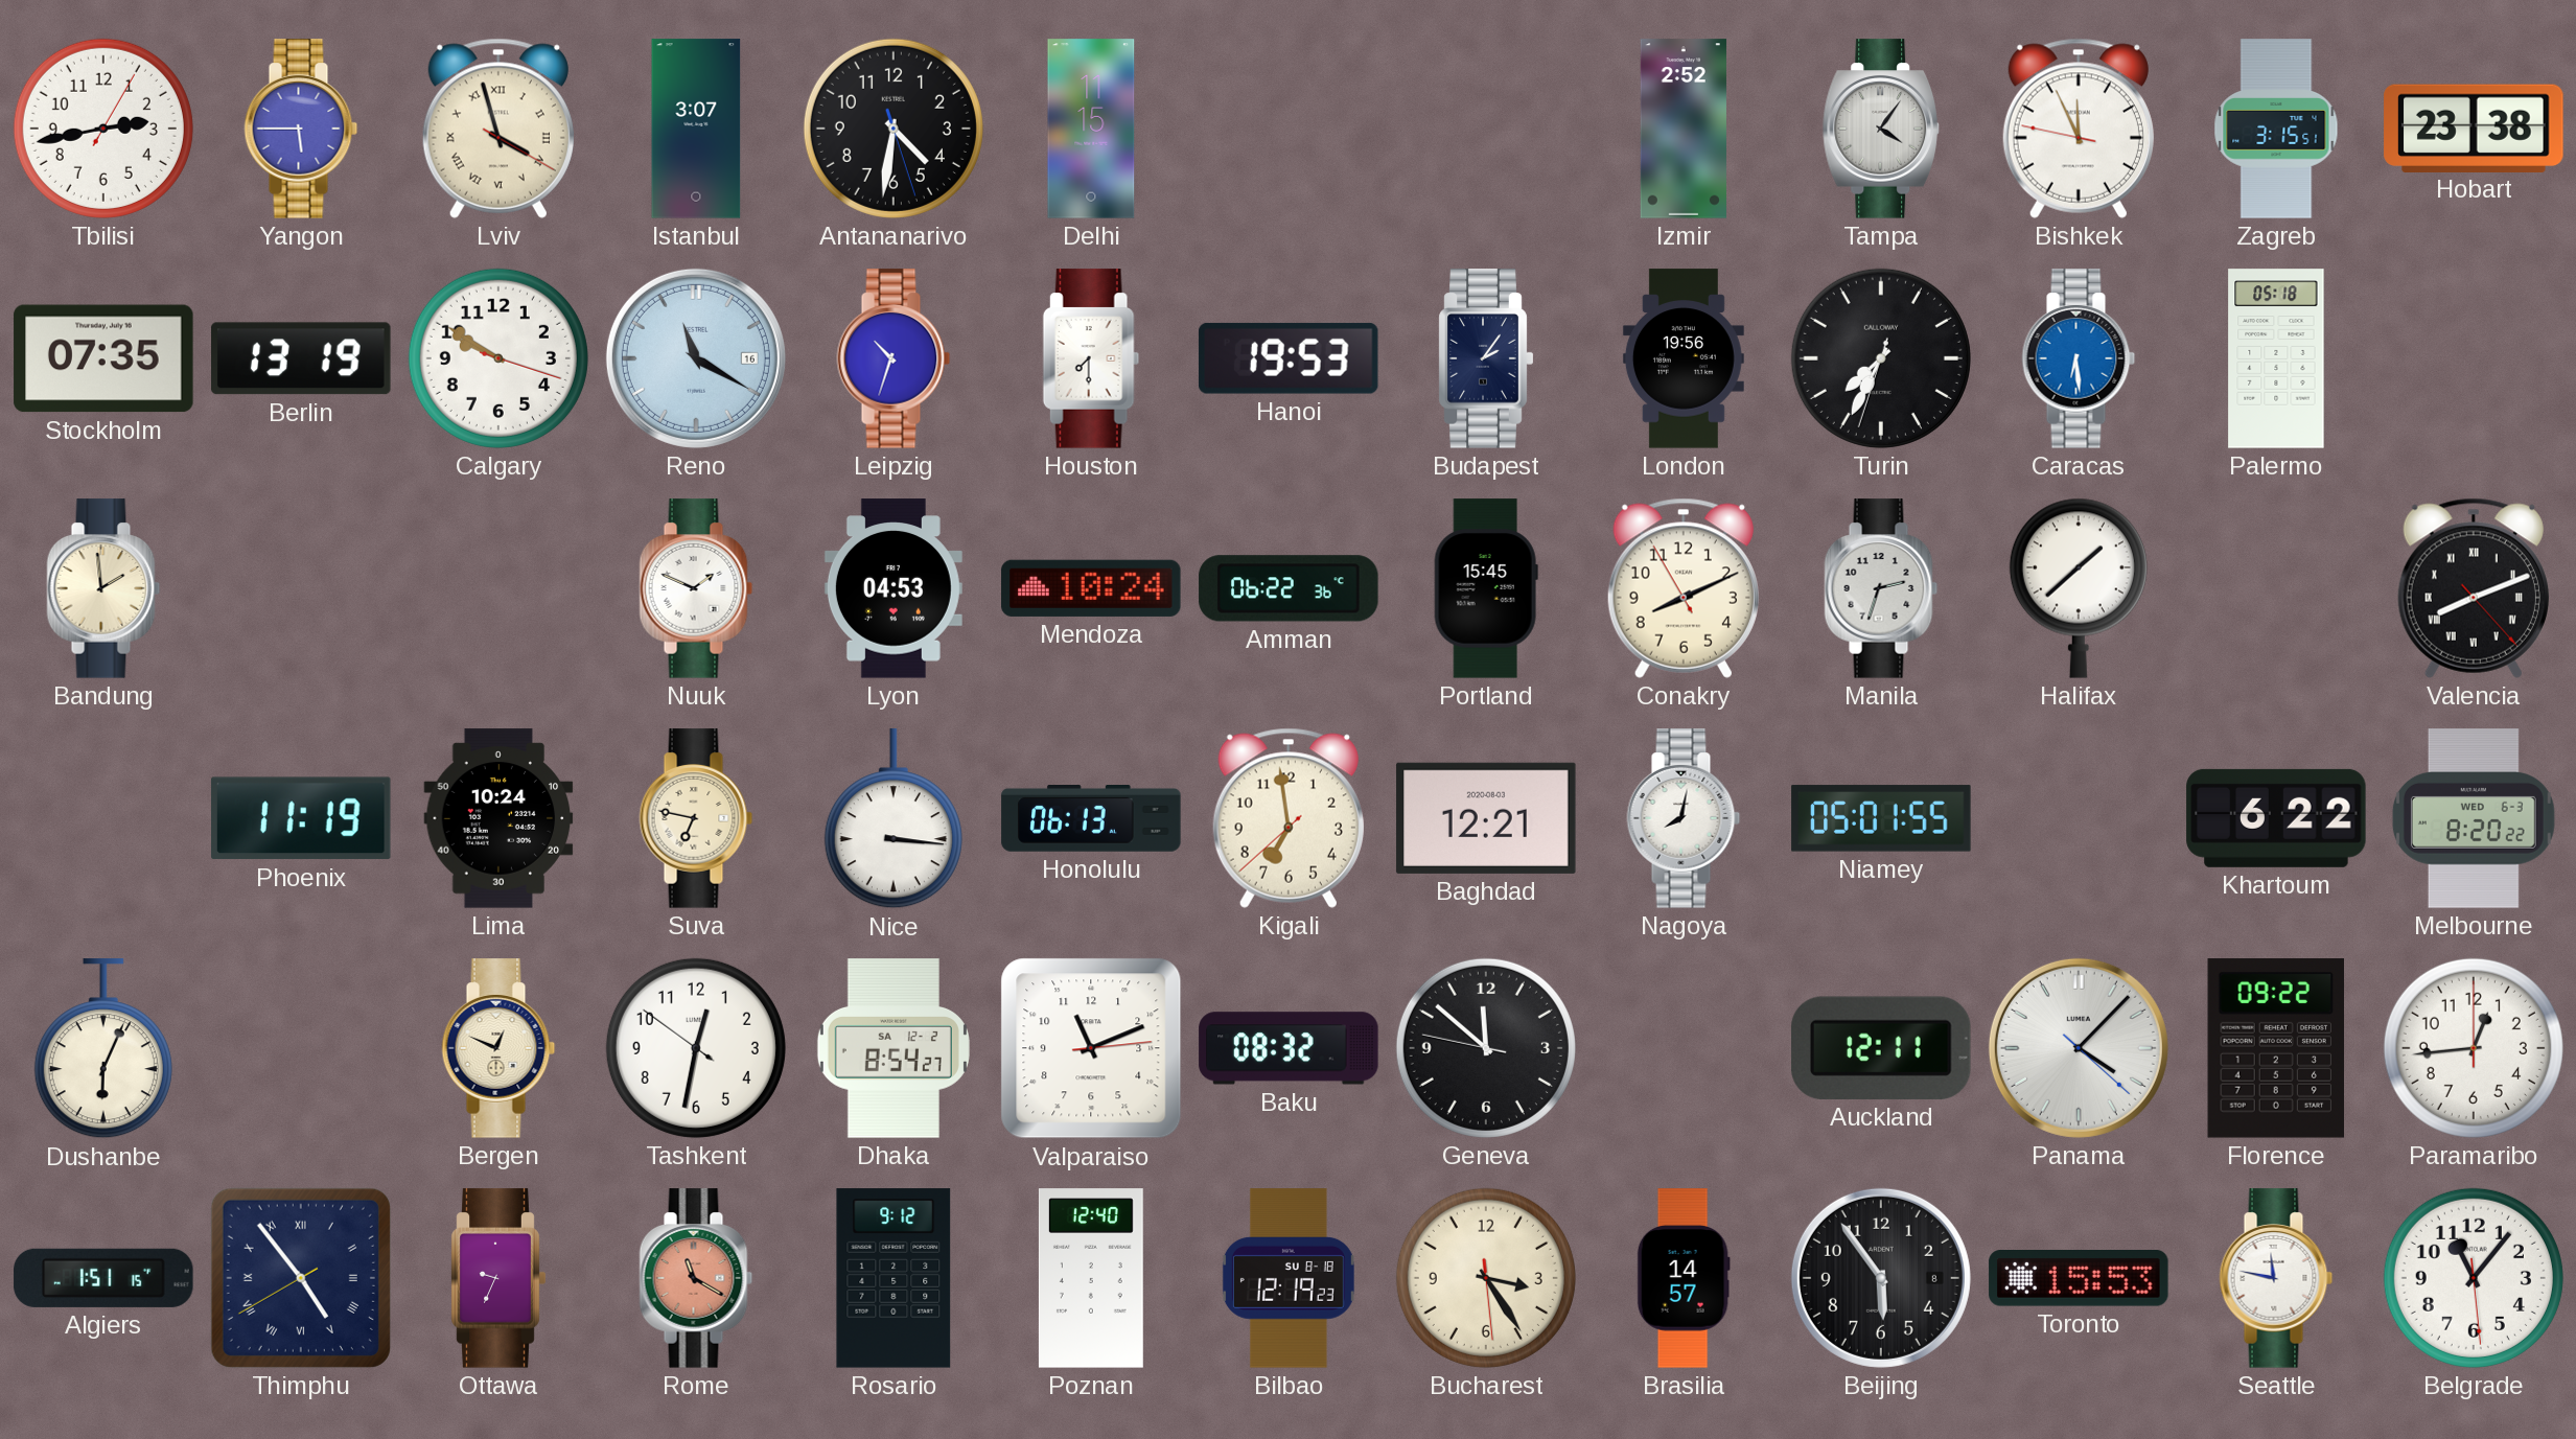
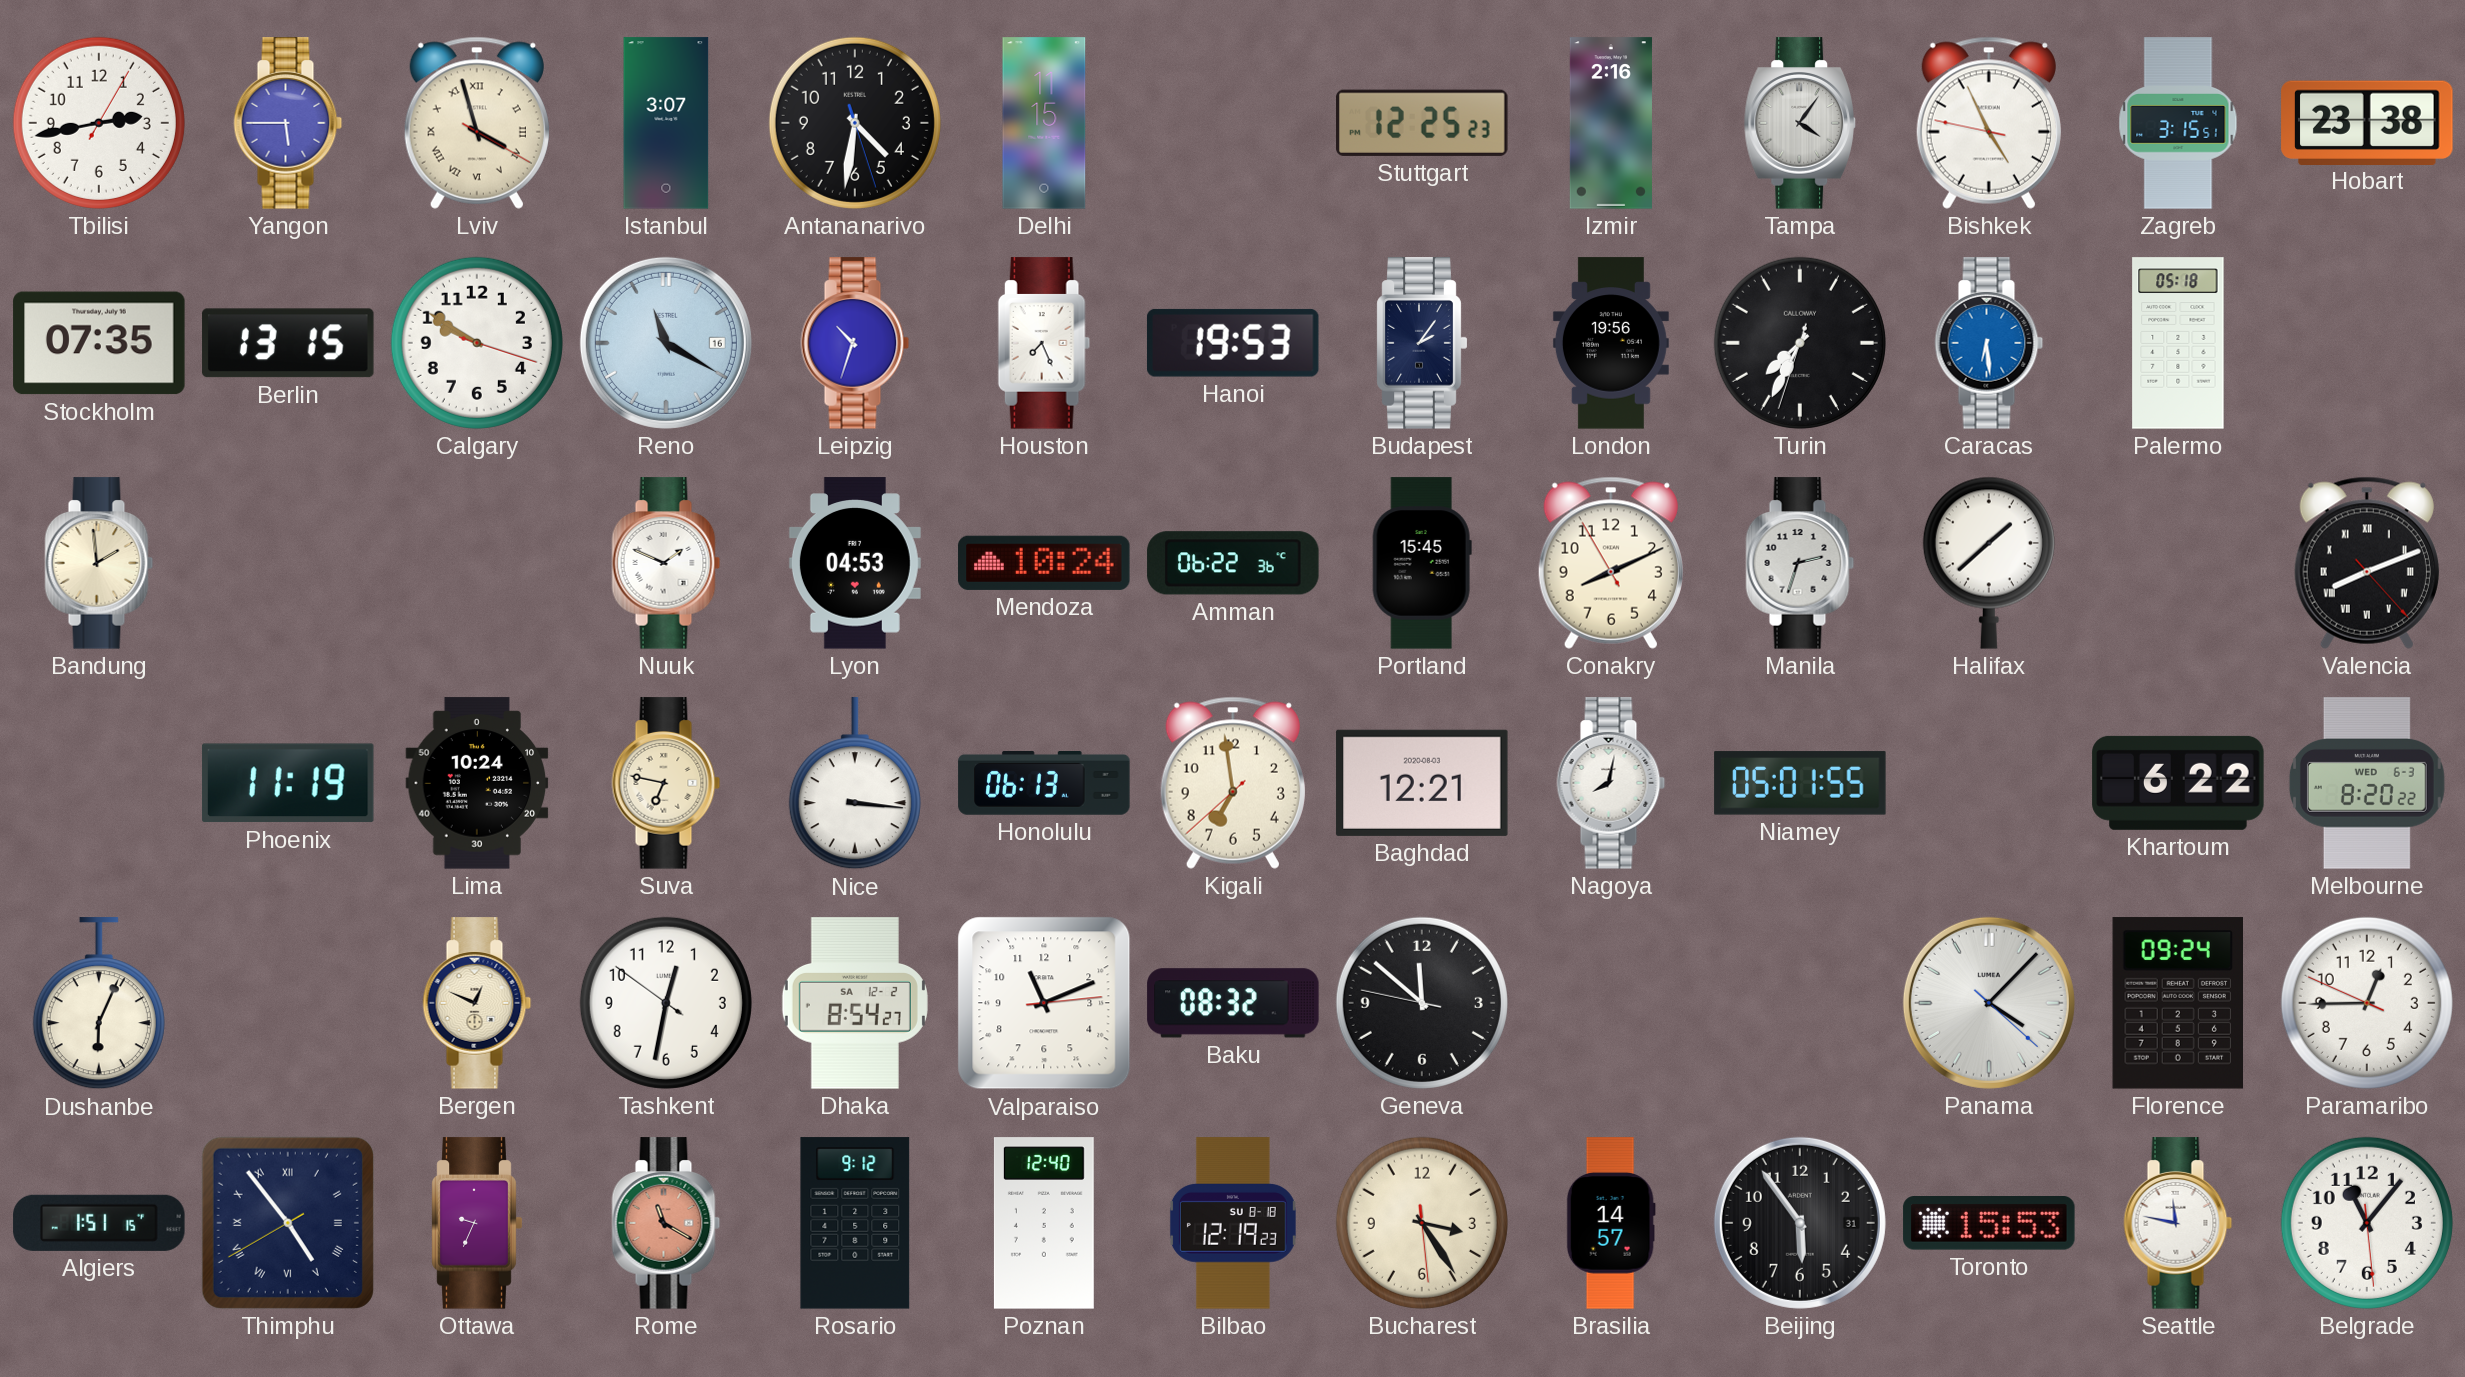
Stuttgart: none -> 12:25
Izmir: 2:52 -> 2:16
Bishkek: 11:55 -> 4:55
Berlin: 13:19 -> 13:15
Houston: 7:30 -> 7:26
Auckland: 12:11 -> none
Florence: 09:22 -> 09:24
Paramaribo: 12:44:00 -> 12:44:49
Beijing date: 8 -> 31
